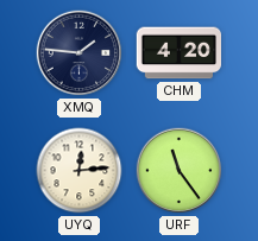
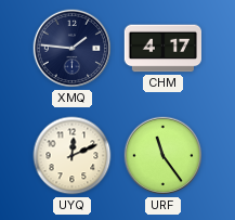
CHM: 4:20 -> 4:17
UYQ: 12:14 -> 12:11
